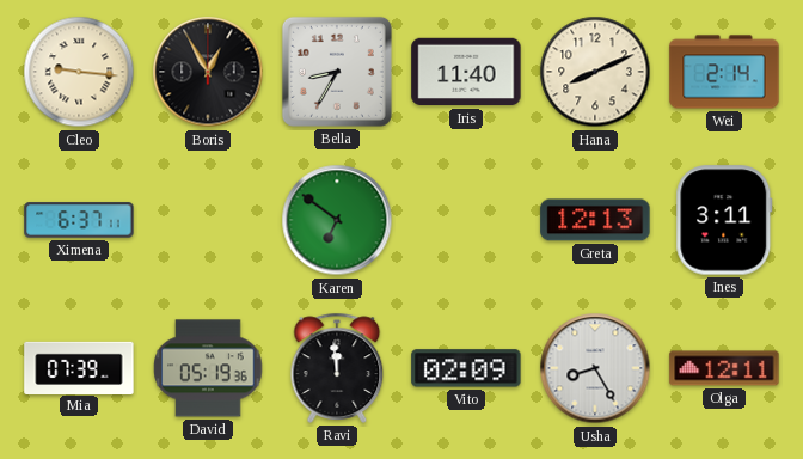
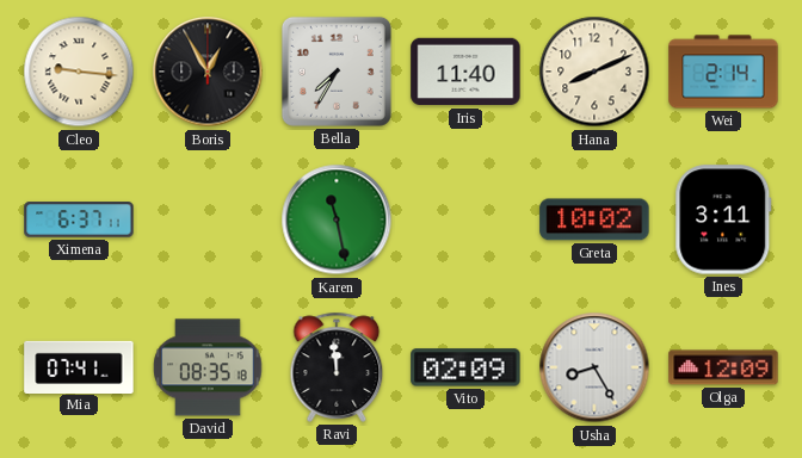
Bella: 8:35 -> 7:35
Karen: 6:51 -> 11:28
Greta: 12:13 -> 10:02
Mia: 07:39 -> 07:41
David: 05:19 -> 08:35
Olga: 12:11 -> 12:09
